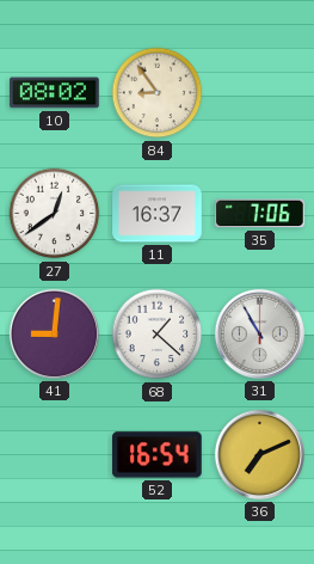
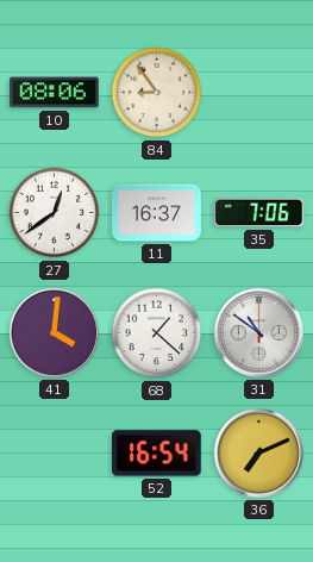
10: 08:02 -> 08:06
41: 9:01 -> 4:01
31: 10:55 -> 10:51
